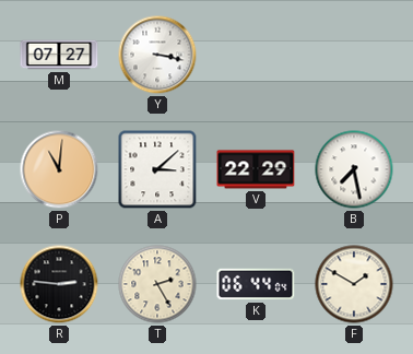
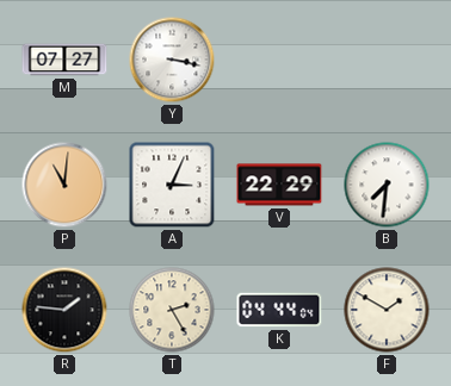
A: 3:08 -> 3:04
B: 7:28 -> 7:31
R: 2:46 -> 1:46
K: 06:44 -> 04:44
